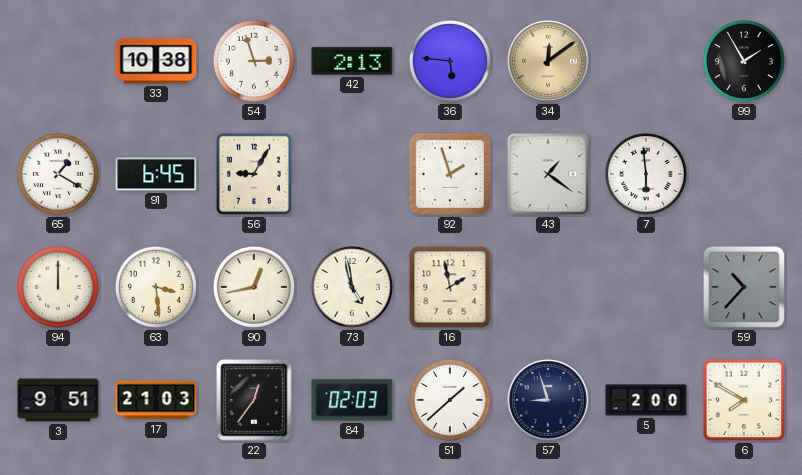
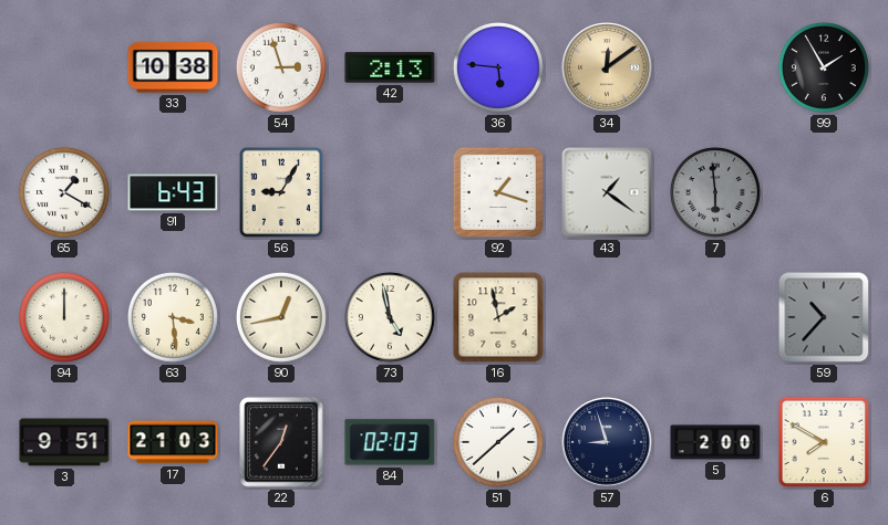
91: 6:45 -> 6:43
92: 1:57 -> 1:18
7 dial: white -> grey
